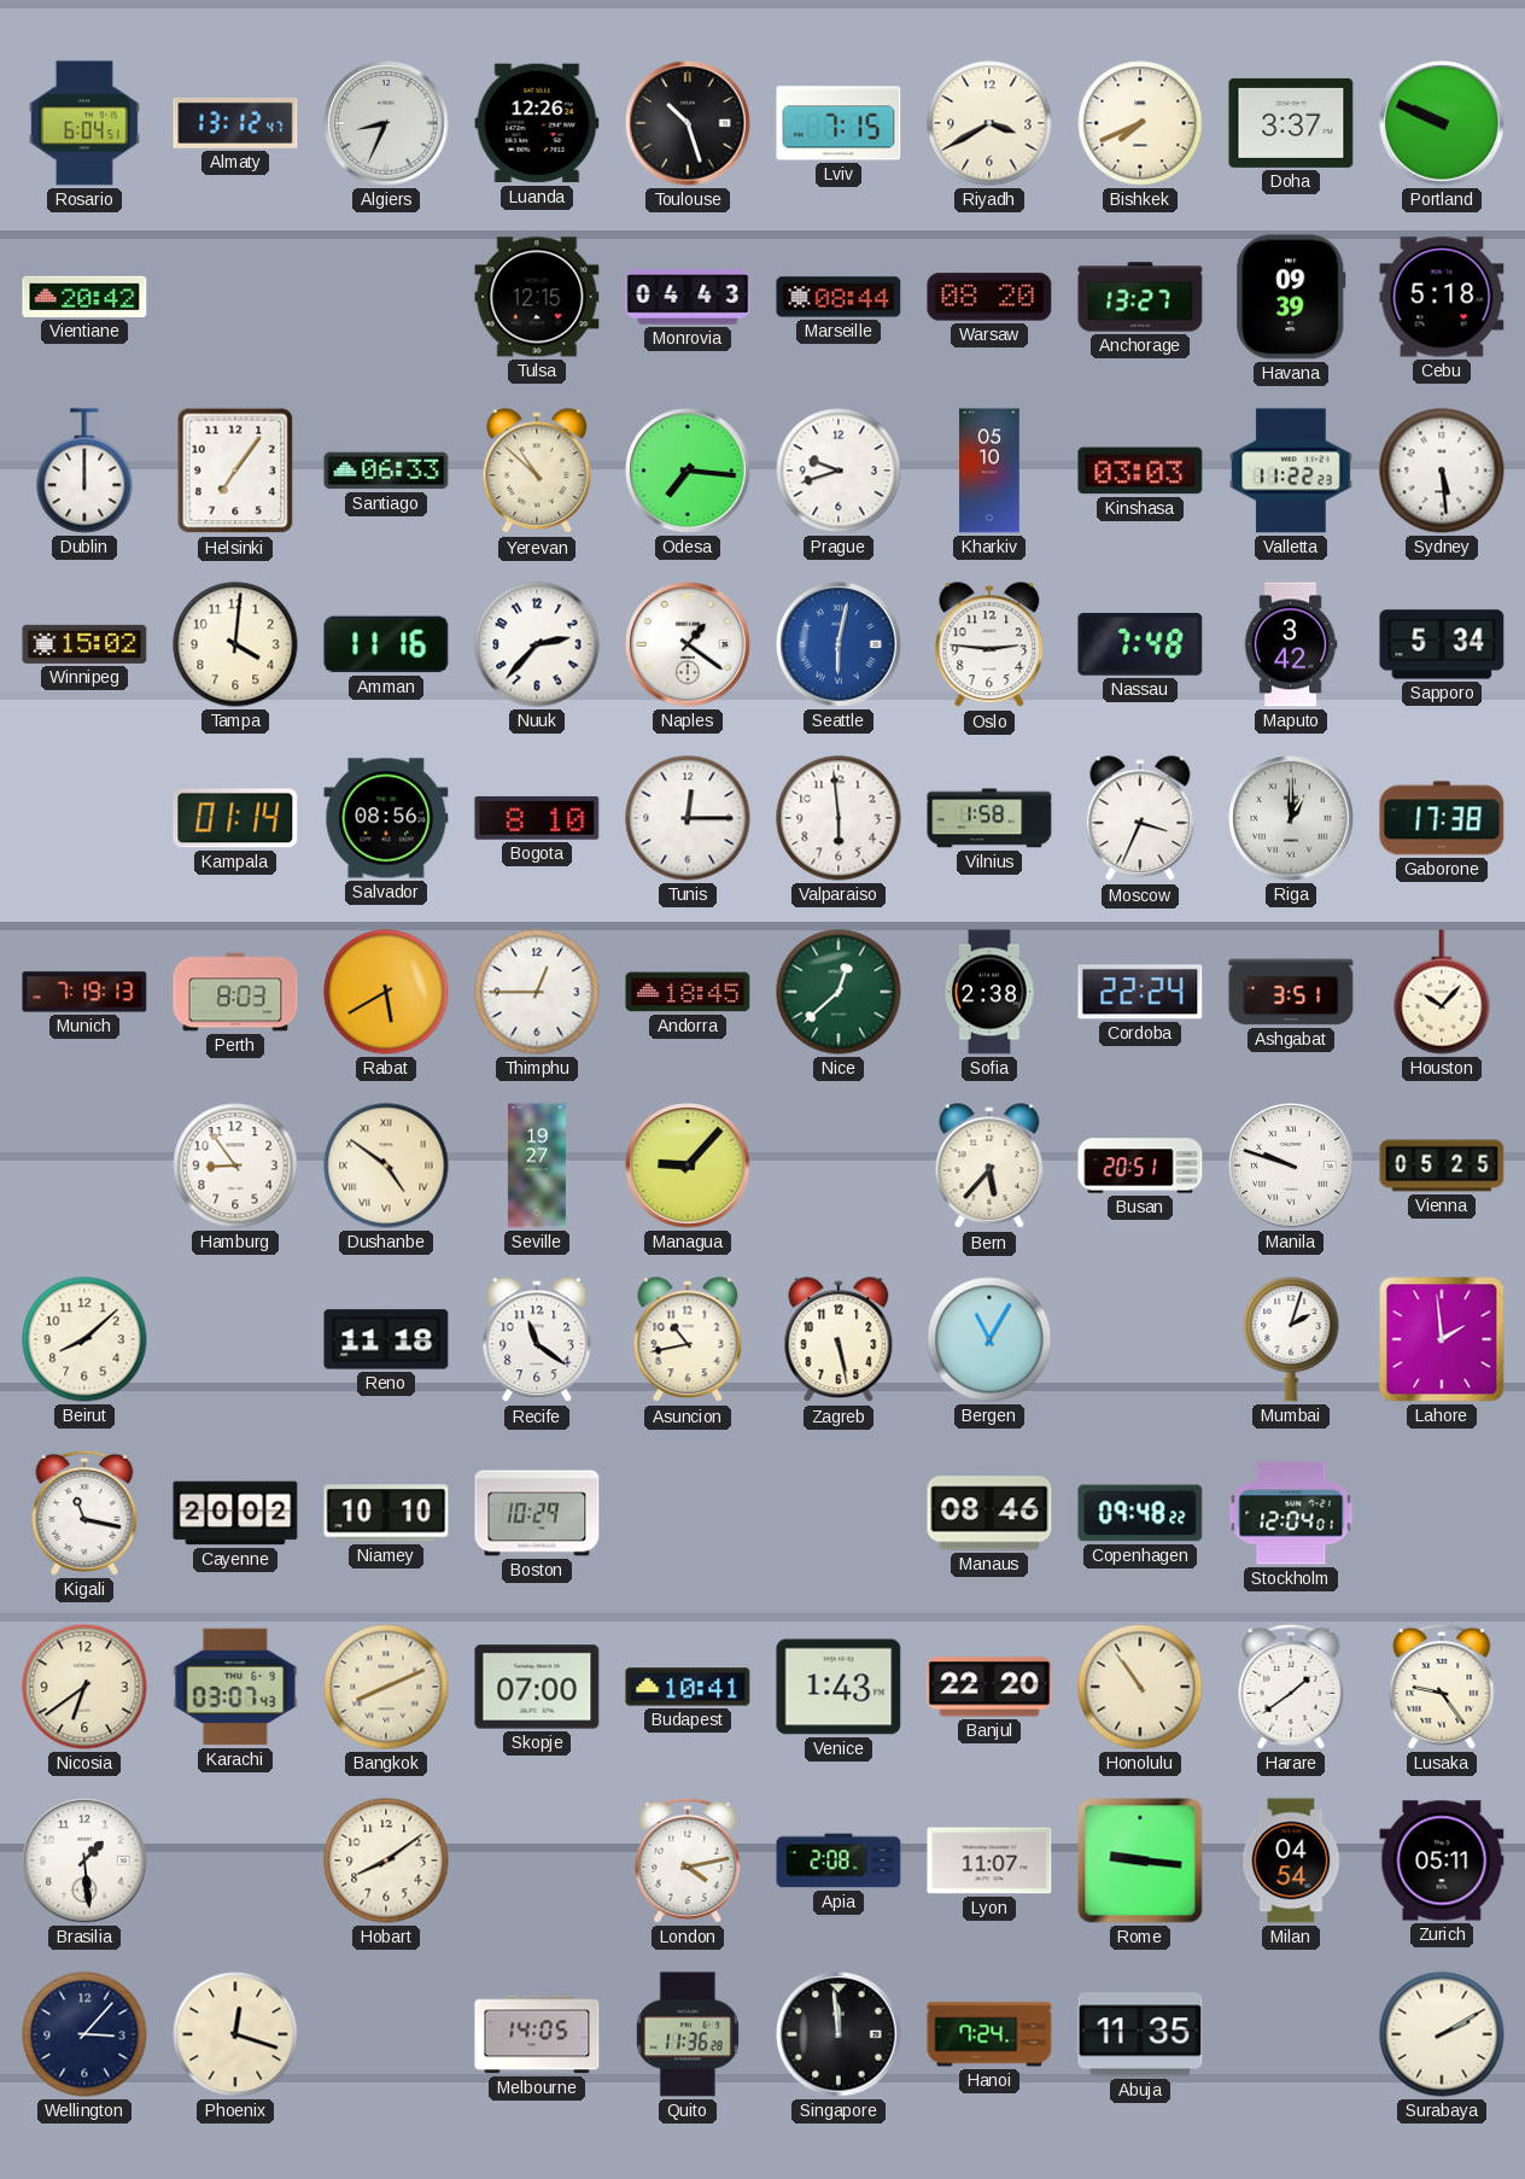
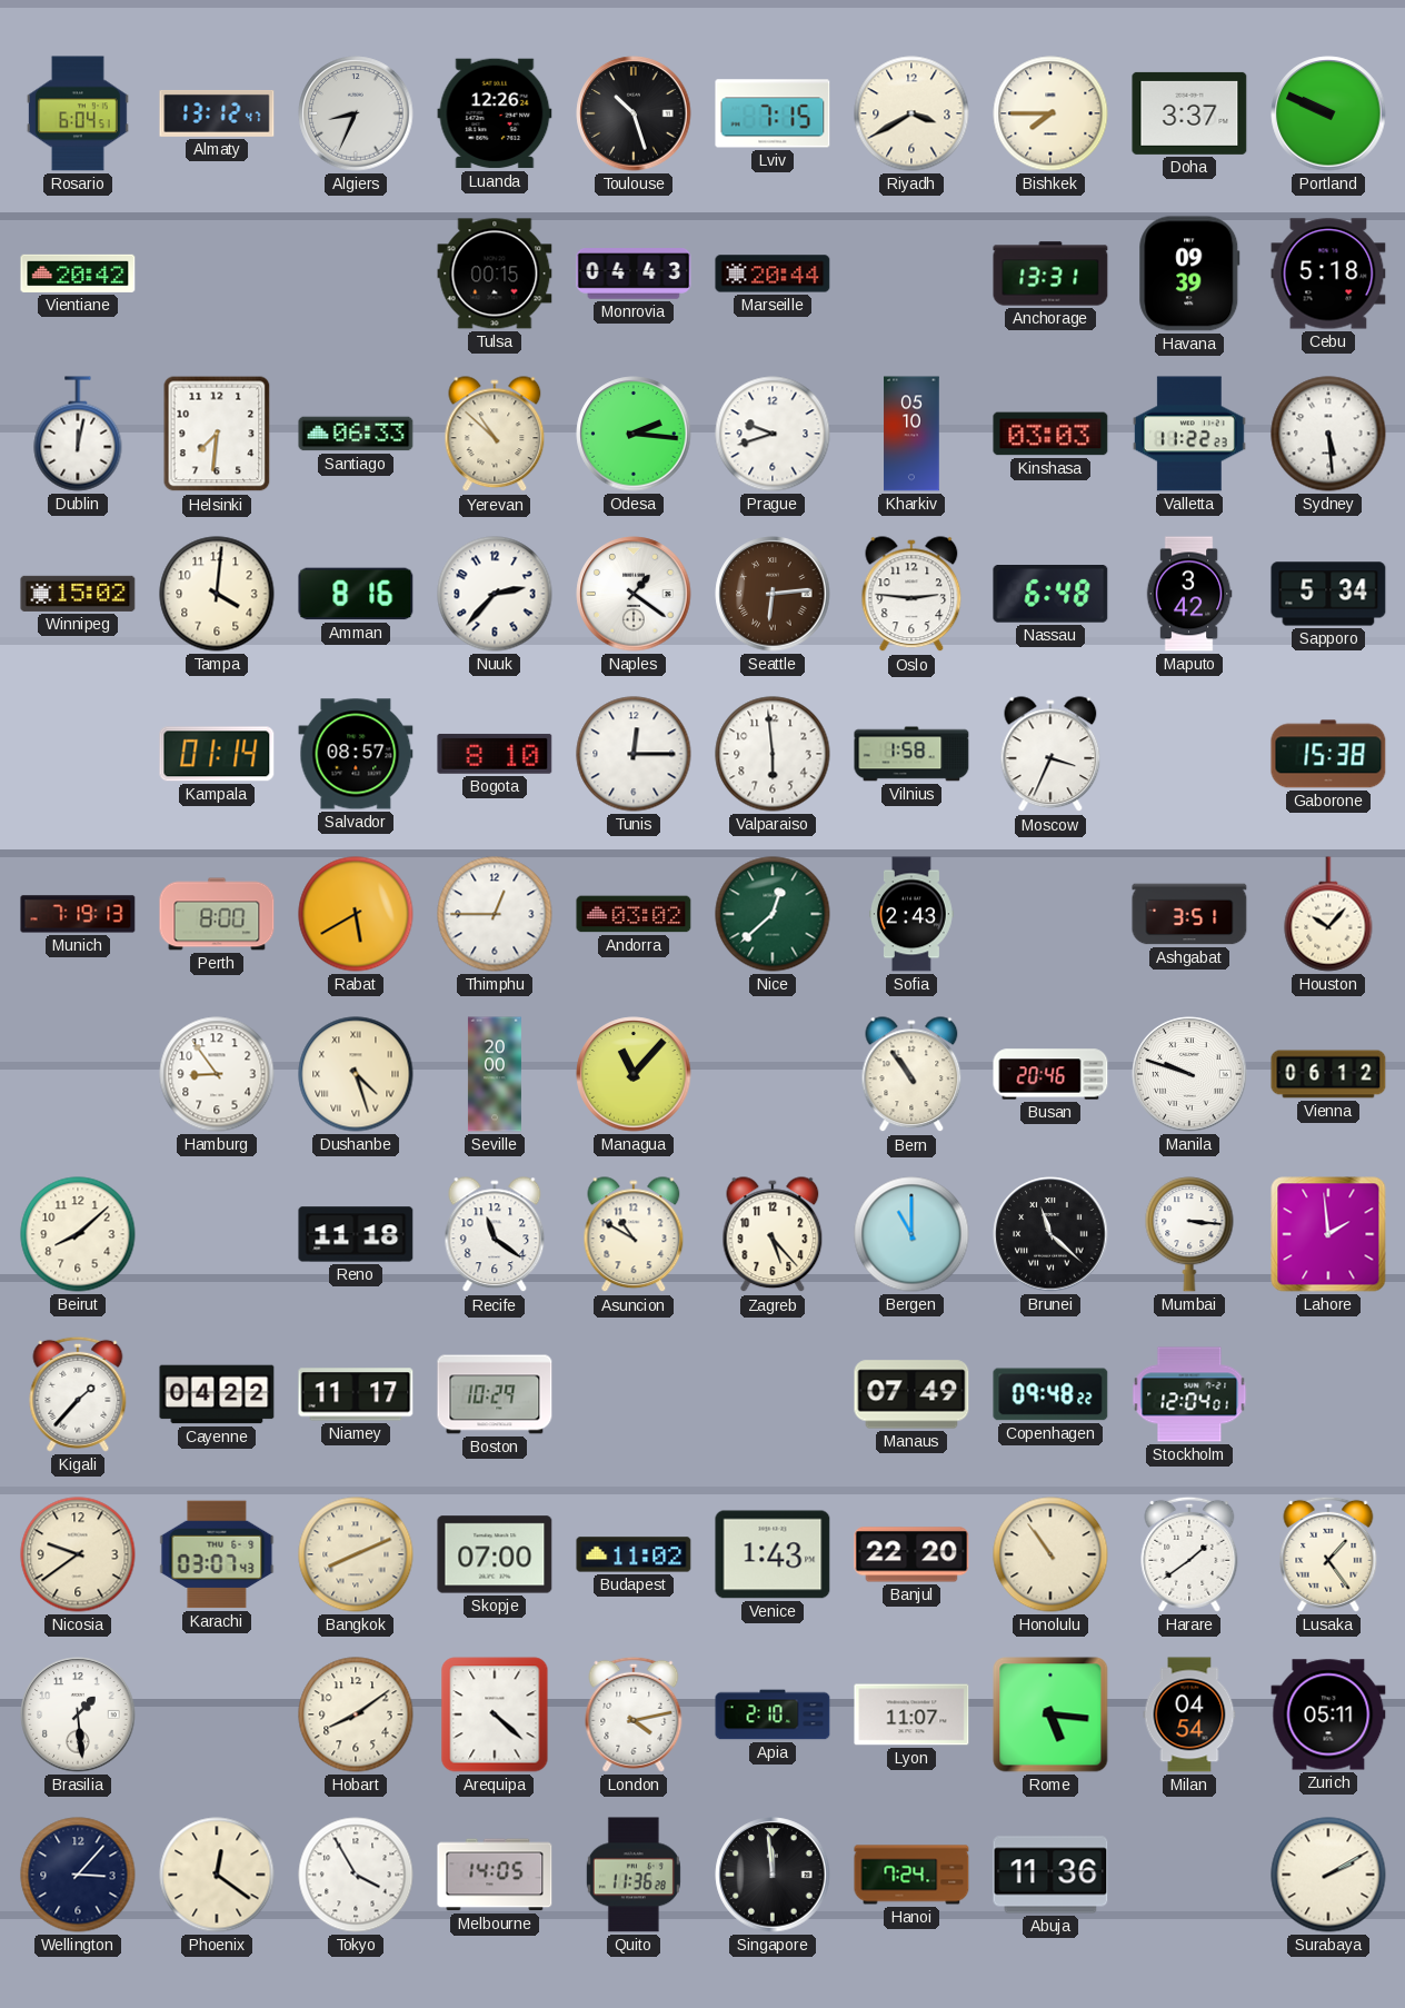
Bishkek: 7:41 -> 7:45
Tulsa: 12:15 -> 00:15
Marseille: 08:44 -> 20:44
Warsaw: 08:20 -> none
Anchorage: 13:27 -> 13:31
Dublin: 12:00 -> 12:02
Helsinki: 7:06 -> 7:31
Odesa: 7:16 -> 2:16
Amman: 11:16 -> 8:16
Seattle: 6:02 -> 6:14
Seattle dial: blue -> brown
Nassau: 7:48 -> 6:48
Salvador: 08:56 -> 08:57
Riga: 1:00 -> none
Gaborone: 17:38 -> 15:38
Perth: 8:03 -> 8:00
Andorra: 18:45 -> 03:02
Sofia: 2:38 -> 2:43
Cordoba: 22:24 -> none
Dushanbe: 4:51 -> 4:27
Seville: 19:27 -> 20:00
Managua: 9:07 -> 11:07
Bern: 5:37 -> 10:54
Busan: 20:51 -> 20:46
Vienna: 05:25 -> 06:12
Asuncion: 10:43 -> 10:50
Zagreb: 5:28 -> 5:23
Bergen: 11:05 -> 11:00
Brunei: none -> 11:22
Mumbai: 2:03 -> 3:16
Kigali: 11:17 -> 1:37
Cayenne: 20:02 -> 04:22
Niamey: 10:10 -> 11:17
Manaus: 08:46 -> 07:49
Nicosia: 6:39 -> 9:39
Budapest: 10:41 -> 11:02
Lusaka: 9:24 -> 1:24
Arequipa: none -> 4:22
Apia: 2:08 -> 2:10
Rome: 9:16 -> 5:16
Phoenix: 12:18 -> 12:21
Tokyo: none -> 3:55
Abuja: 11:35 -> 11:36
